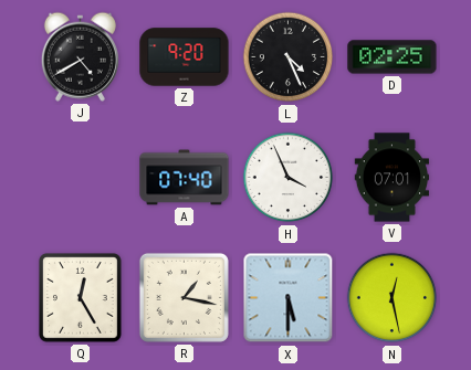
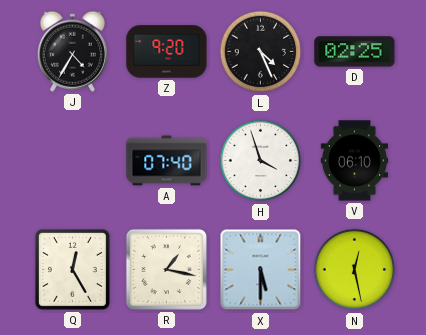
J: 4:40 -> 4:35
H: 3:56 -> 3:57
V: 07:01 -> 06:10
